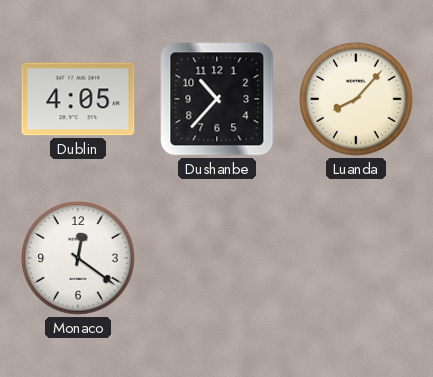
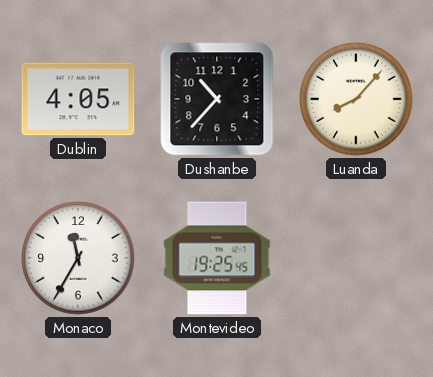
Monaco: 12:21 -> 11:35
Montevideo: none -> 19:25
